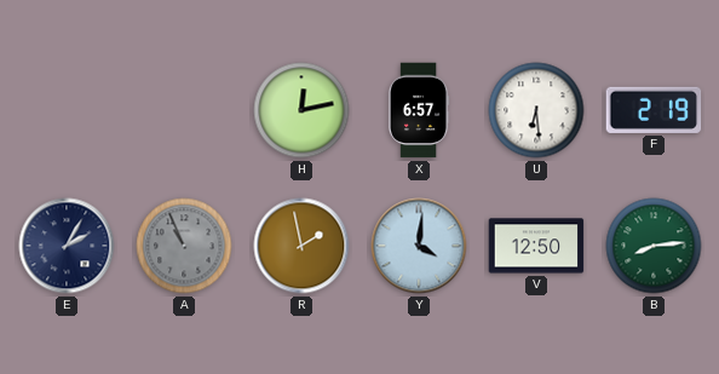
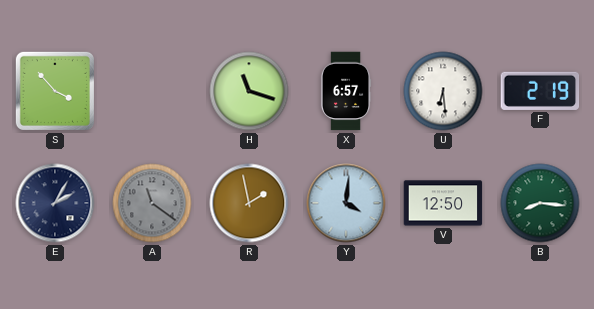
S: none -> 3:53
H: 12:13 -> 11:18
A: 10:56 -> 11:21
B: 8:14 -> 8:16
